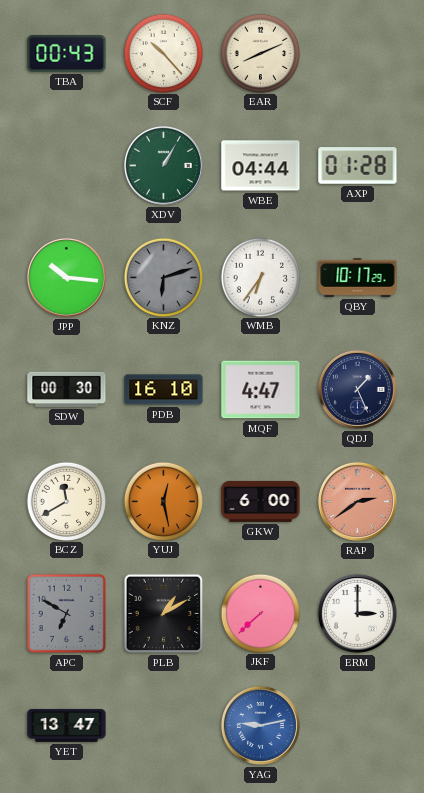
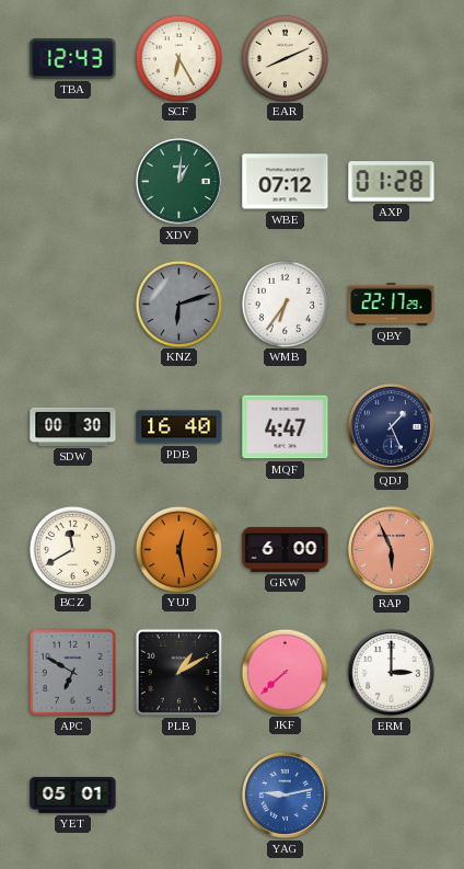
TBA: 00:43 -> 12:43
SCF: 10:23 -> 6:25
XDV: 1:05 -> 1:01
WBE: 04:44 -> 07:12
JPP: 10:16 -> none
QBY: 10:17 -> 22:17
PDB: 16:10 -> 16:40
RAP: 2:39 -> 5:56
YET: 13:47 -> 05:01
